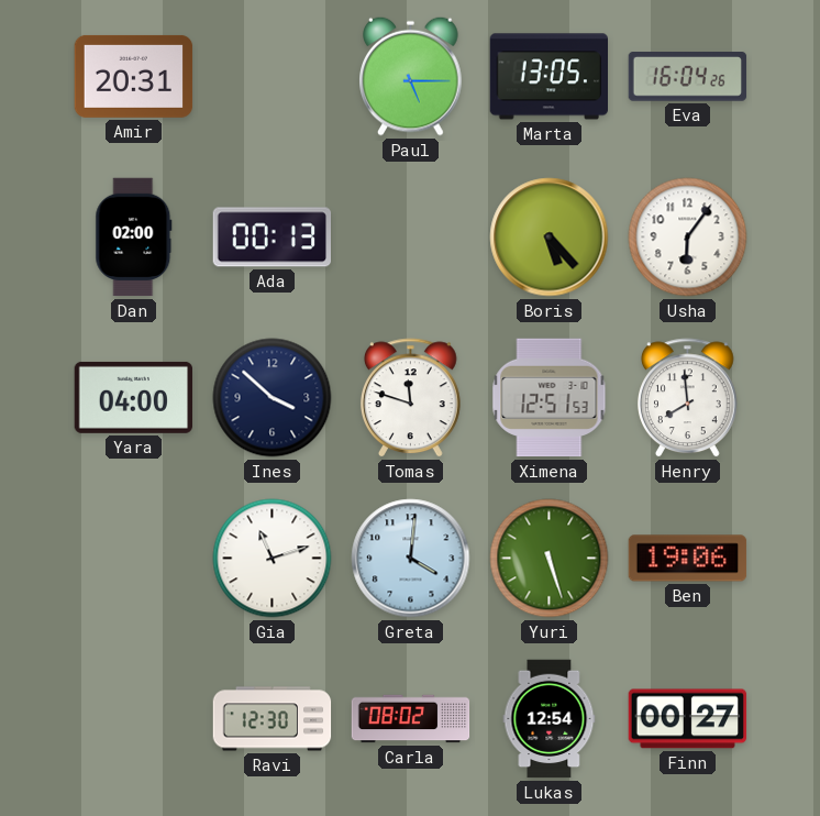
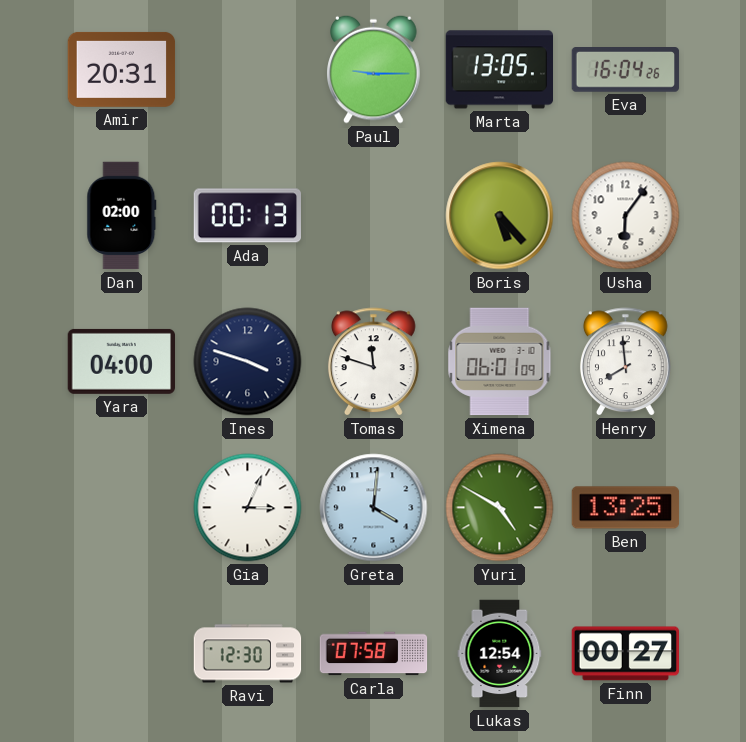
Paul: 5:15 -> 9:15
Ines: 3:52 -> 3:48
Ximena: 12:51 -> 06:01
Gia: 11:12 -> 3:04
Yuri: 5:27 -> 4:50
Ben: 19:06 -> 13:25
Carla: 08:02 -> 07:58
